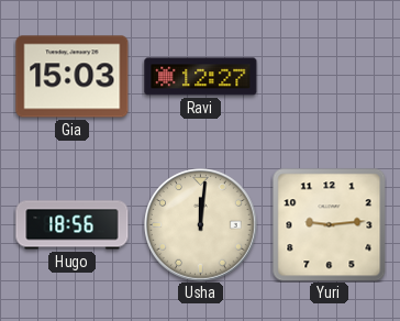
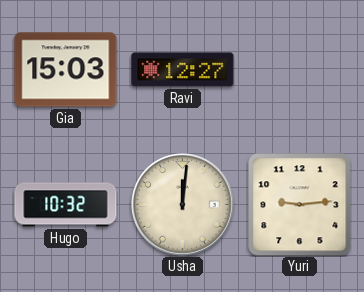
Hugo: 18:56 -> 10:32
